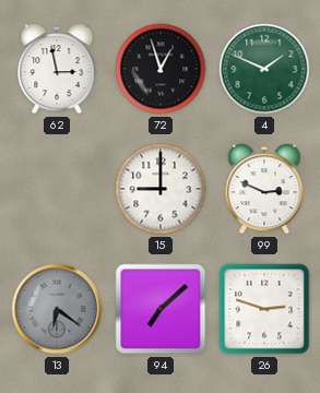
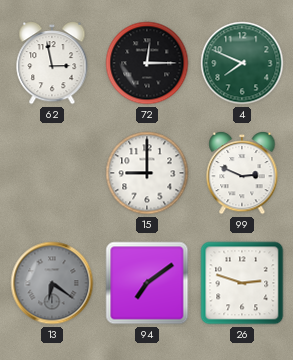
72: 12:57 -> 12:15
4: 1:49 -> 7:49
94: 7:08 -> 7:09
